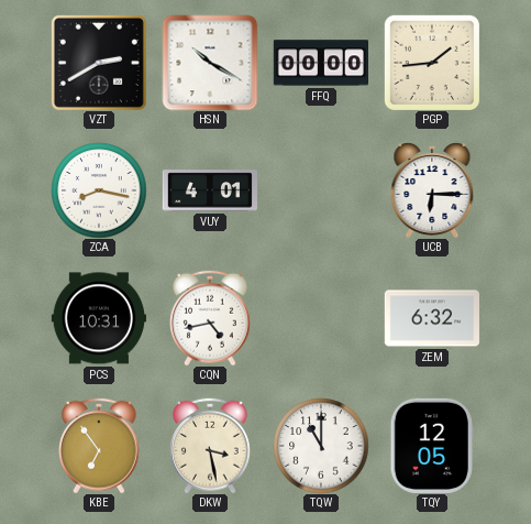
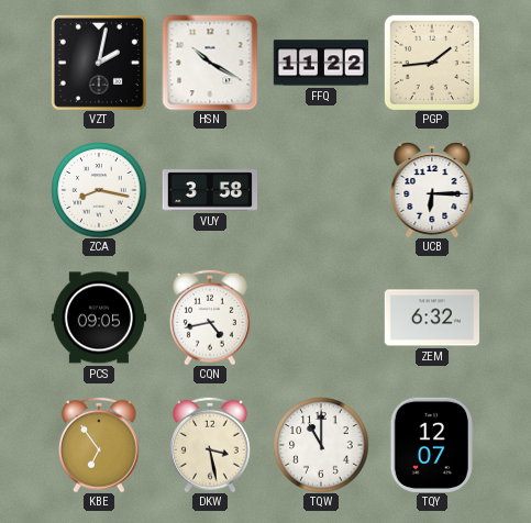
VZT: 2:40 -> 2:02
FFQ: 00:00 -> 11:22
VUY: 4:01 -> 3:58
PCS: 10:31 -> 09:05
TQY: 12:05 -> 12:07
